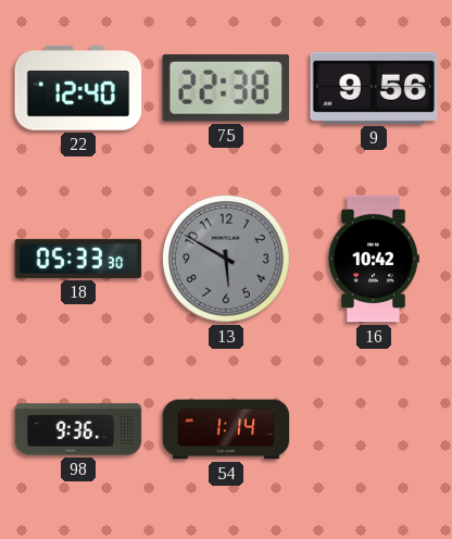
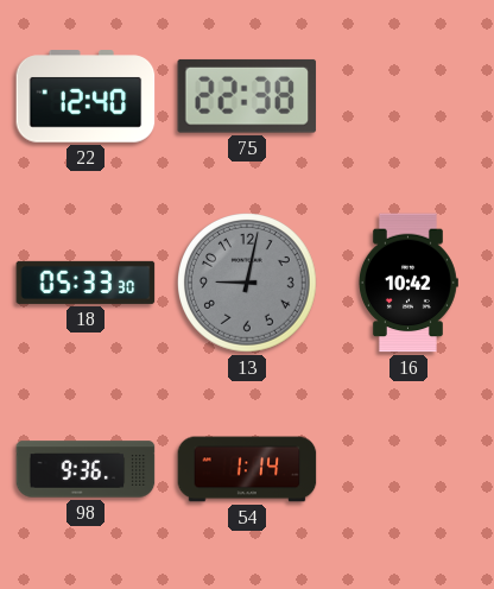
9: 9:56 -> none
13: 5:50 -> 9:02
